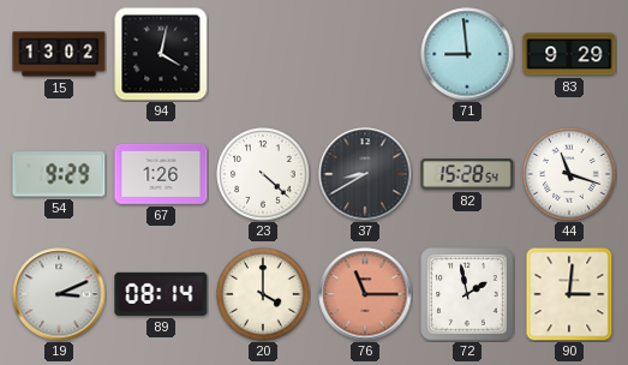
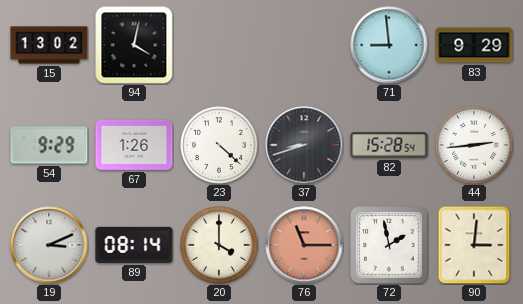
37: 8:40 -> 8:42
44: 11:18 -> 2:44
